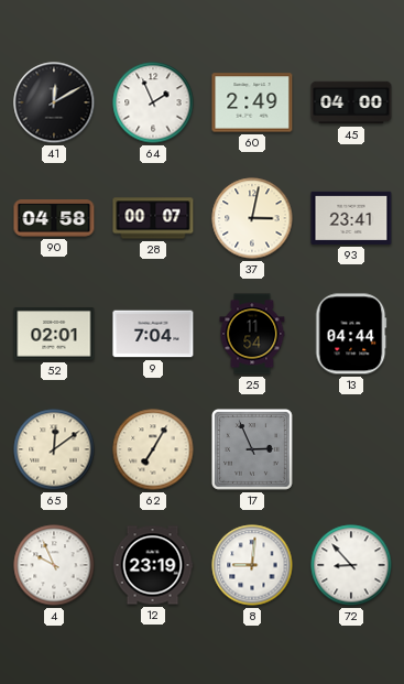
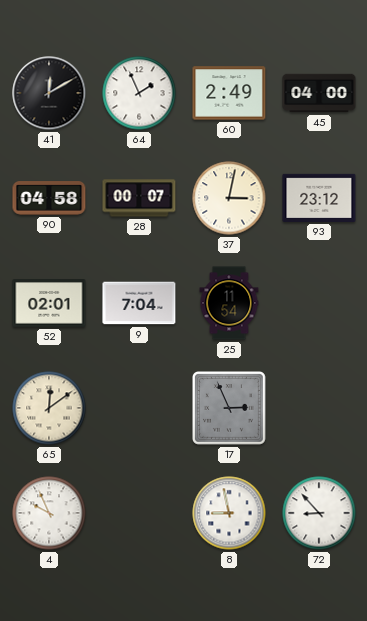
93: 23:41 -> 23:12
13: 04:44 -> none
62: 7:05 -> none
12: 23:19 -> none
8: 9:01 -> 8:58
